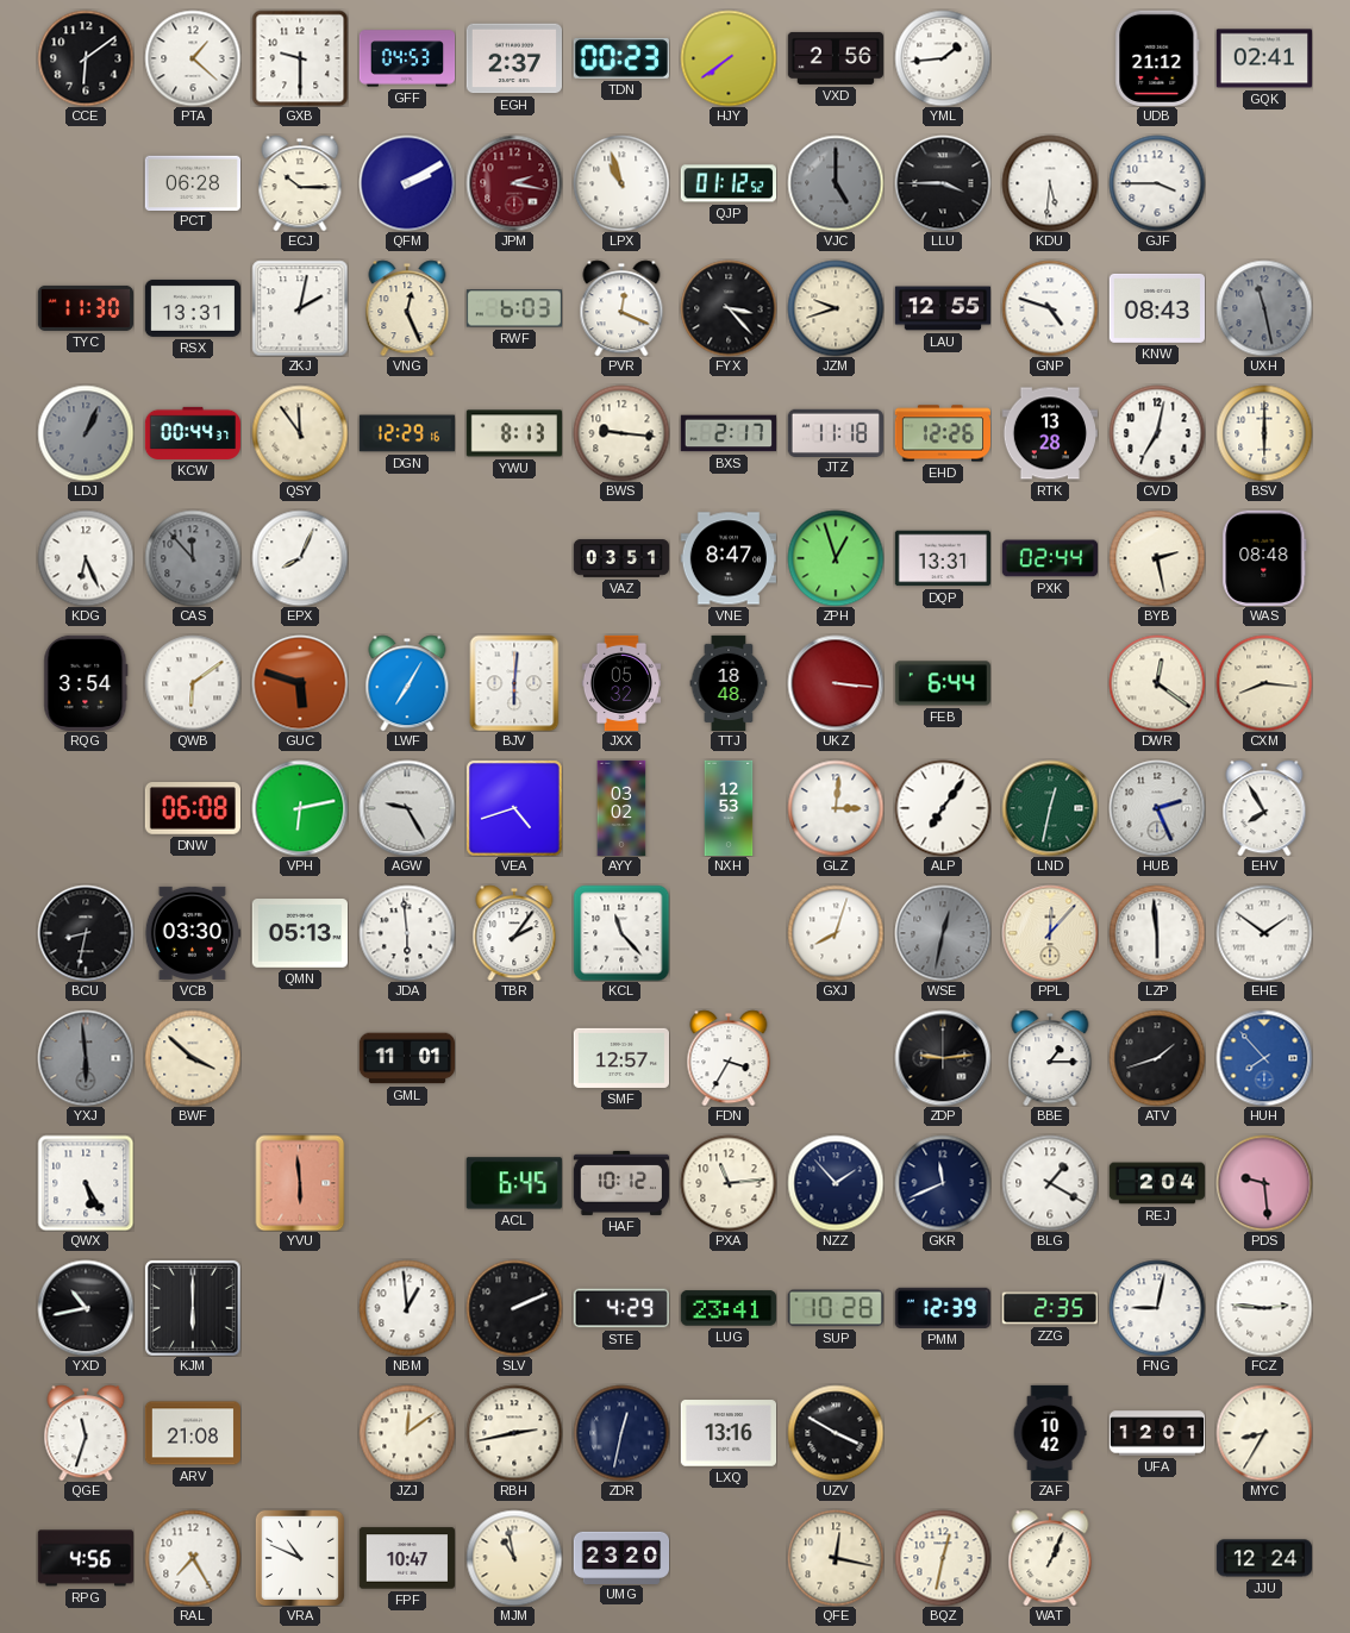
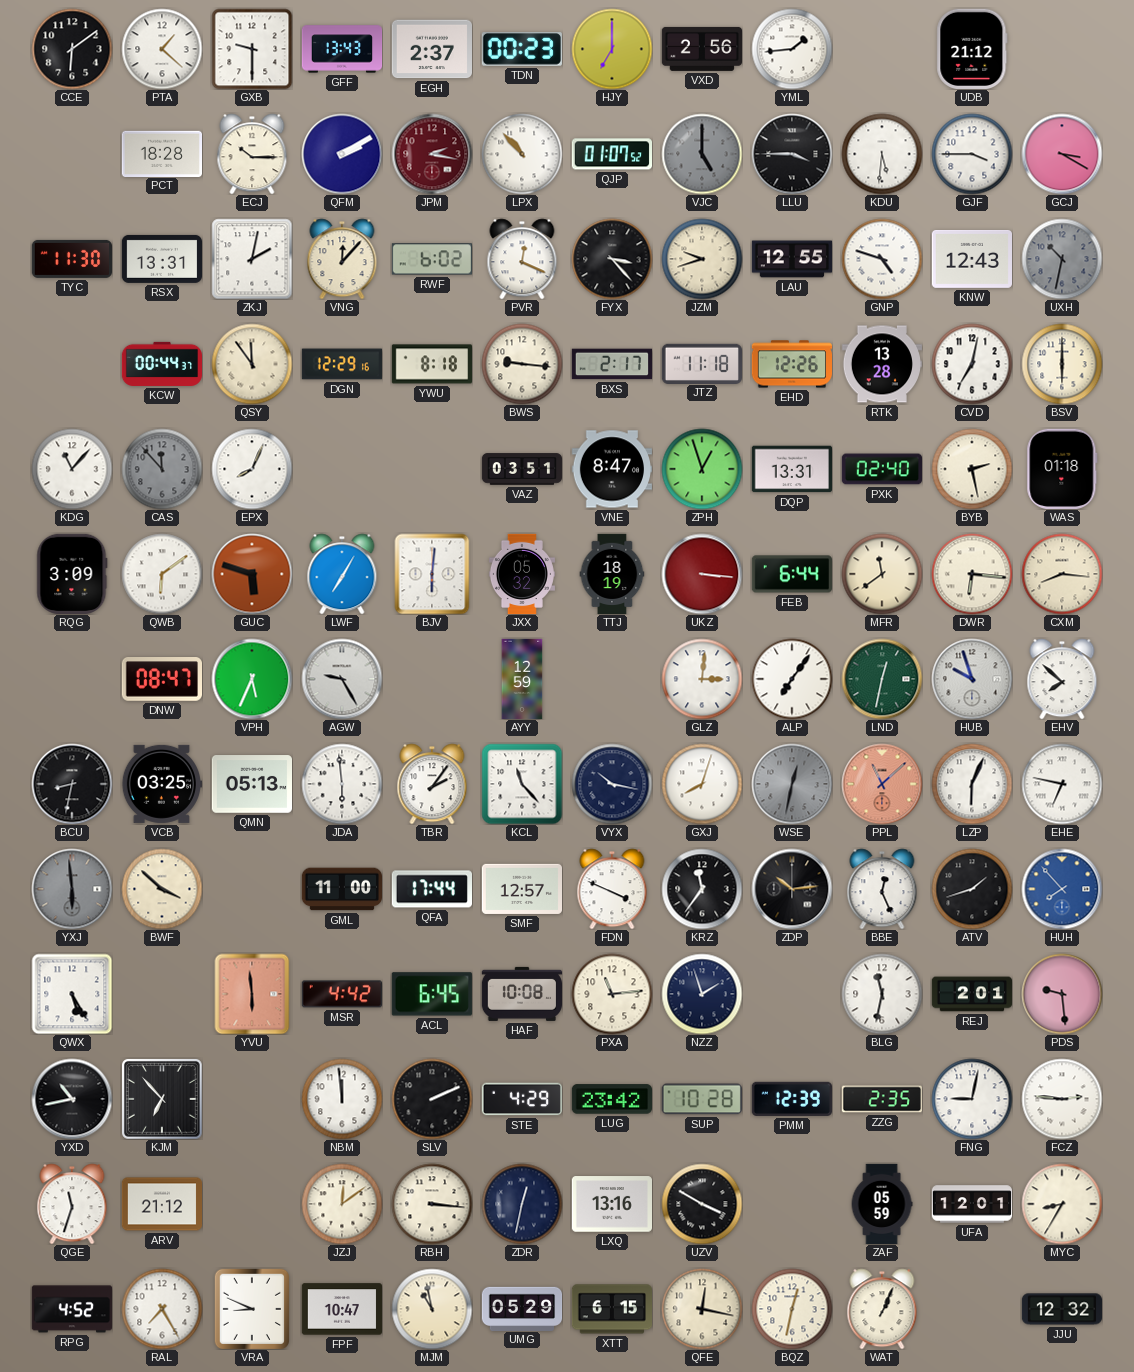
GFF: 04:53 -> 13:43
HJY: 7:39 -> 7:00
GQK: 02:41 -> none
PCT: 06:28 -> 18:28
LPX: 10:57 -> 10:53
QJP: 01:12 -> 01:07
GCJ: none -> 3:20
VNG: 12:26 -> 12:07
RWF: 6:03 -> 6:02
KNW: 08:43 -> 12:43
UXH: 11:28 -> 10:32
LDJ: 1:04 -> none
YWU: 8:13 -> 8:18
KDG: 6:26 -> 11:07
PXK: 02:44 -> 02:40
WAS: 08:48 -> 01:18
RQG: 3:54 -> 3:09
TTJ: 18:48 -> 18:19
MFR: none -> 11:39
DWR: 12:21 -> 6:16
DNW: 06:08 -> 08:47
VPH: 6:13 -> 5:34
VEA: 4:42 -> none
AYY: 03:02 -> 12:59
NXH: 12:53 -> none
HUB: 2:26 -> 9:57
EHV: 7:55 -> 7:52
VCB: 03:30 -> 03:25
VYX: none -> 10:17
PPL: 12:07 -> 11:08
PPL dial: cream -> salmon
LZP: 5:59 -> 6:04
EHE: 1:51 -> 6:47
GML: 11:01 -> 11:00
QFA: none -> 17:44
FDN: 3:35 -> 3:49
KRZ: none -> 11:36
ZDP: 9:14 -> 10:14
BBE: 1:15 -> 12:26
MSR: none -> 4:42
HAF: 10:12 -> 10:08
NZZ: 1:53 -> 1:57
GKR: 11:41 -> none
BLG: 1:20 -> 11:32
REJ: 2:04 -> 2:01
KJM: 6:00 -> 6:53
NBM: 12:59 -> 11:59
LUG: 23:41 -> 23:42
ARV: 21:08 -> 21:12
RBH: 2:43 -> 3:16
ZAF: 10:42 -> 05:59
RPG: 4:56 -> 4:52
VRA: 10:49 -> 8:49
UMG: 23:20 -> 05:29
XTT: none -> 6:15
JJU: 12:24 -> 12:32
